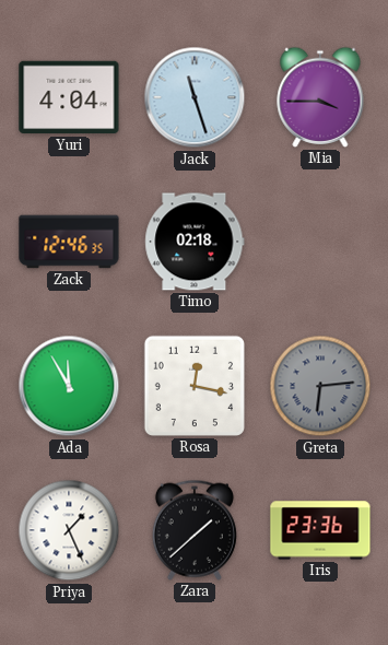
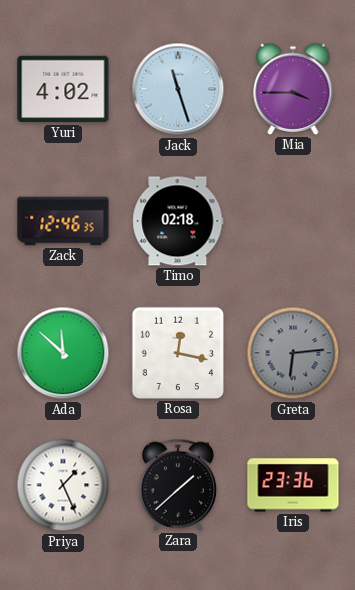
Yuri: 4:04 -> 4:02
Ada: 11:55 -> 11:52
